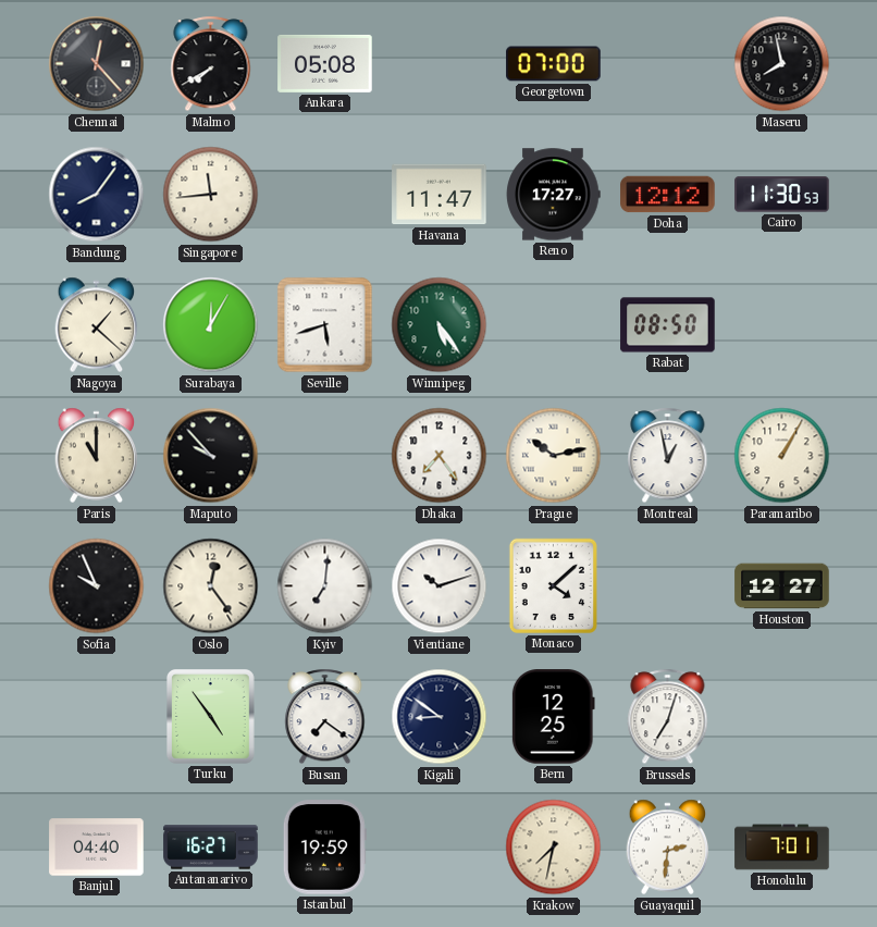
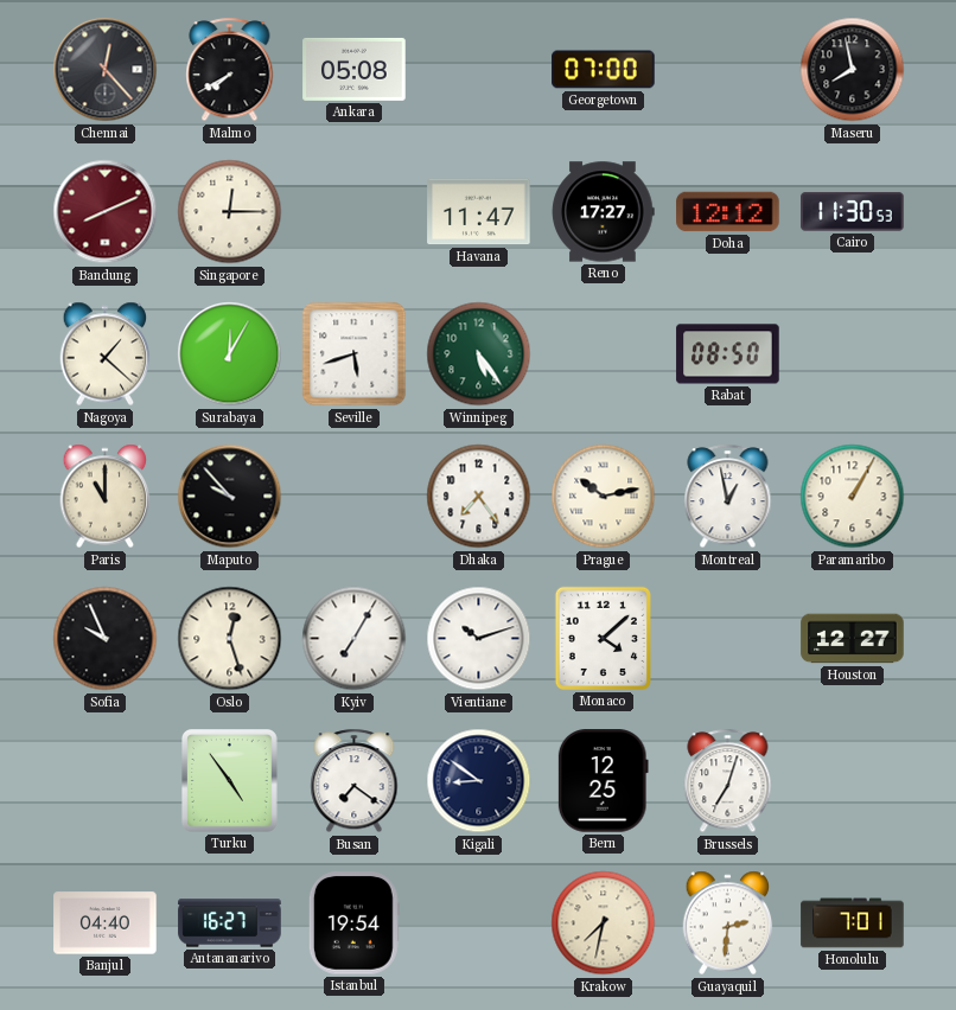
Bandung: 8:06 -> 8:11
Bandung dial: navy -> burgundy
Singapore: 11:44 -> 12:15
Oslo: 12:24 -> 12:27
Kyiv: 7:01 -> 7:05
Istanbul: 19:59 -> 19:54
